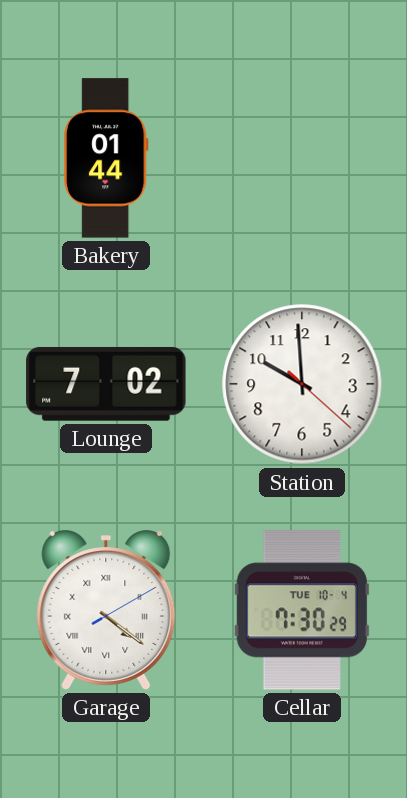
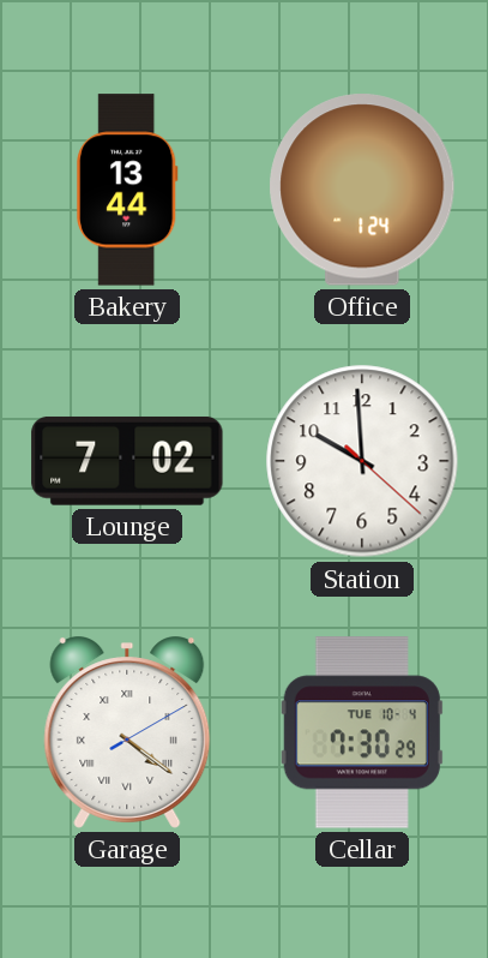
Bakery: 01:44 -> 13:44
Office: none -> 1:24
